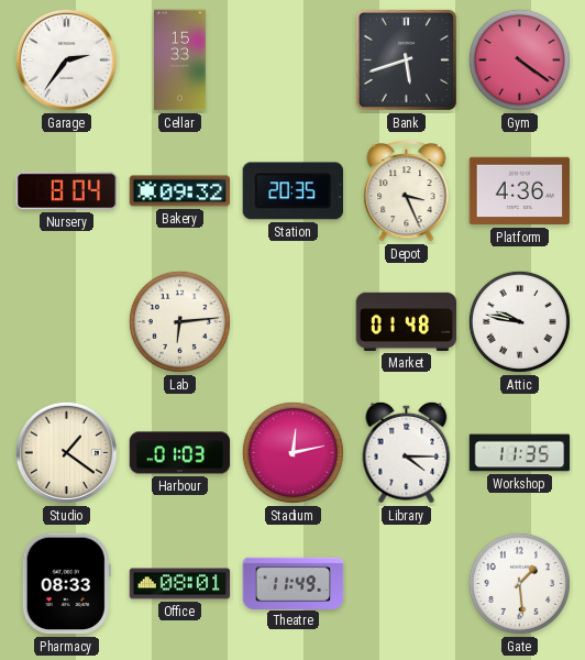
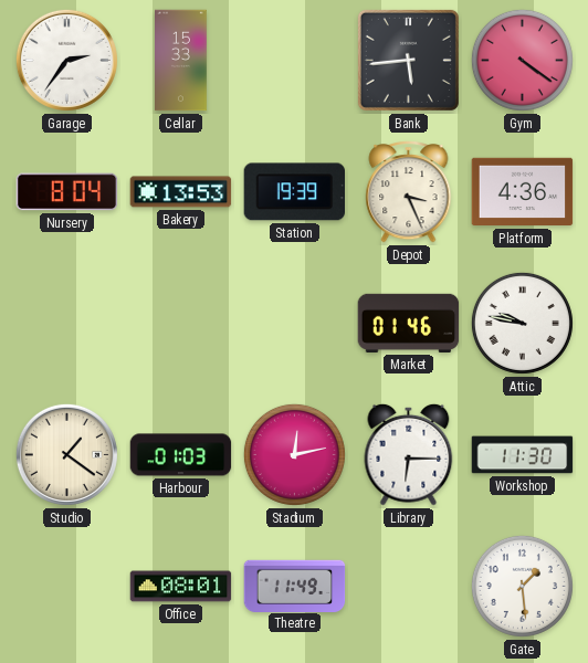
Bank: 5:42 -> 5:44
Bakery: 09:32 -> 13:53
Station: 20:35 -> 19:39
Lab: 6:14 -> none
Market: 01:48 -> 01:46
Library: 4:15 -> 6:15
Workshop: 11:35 -> 11:30
Pharmacy: 08:33 -> none
